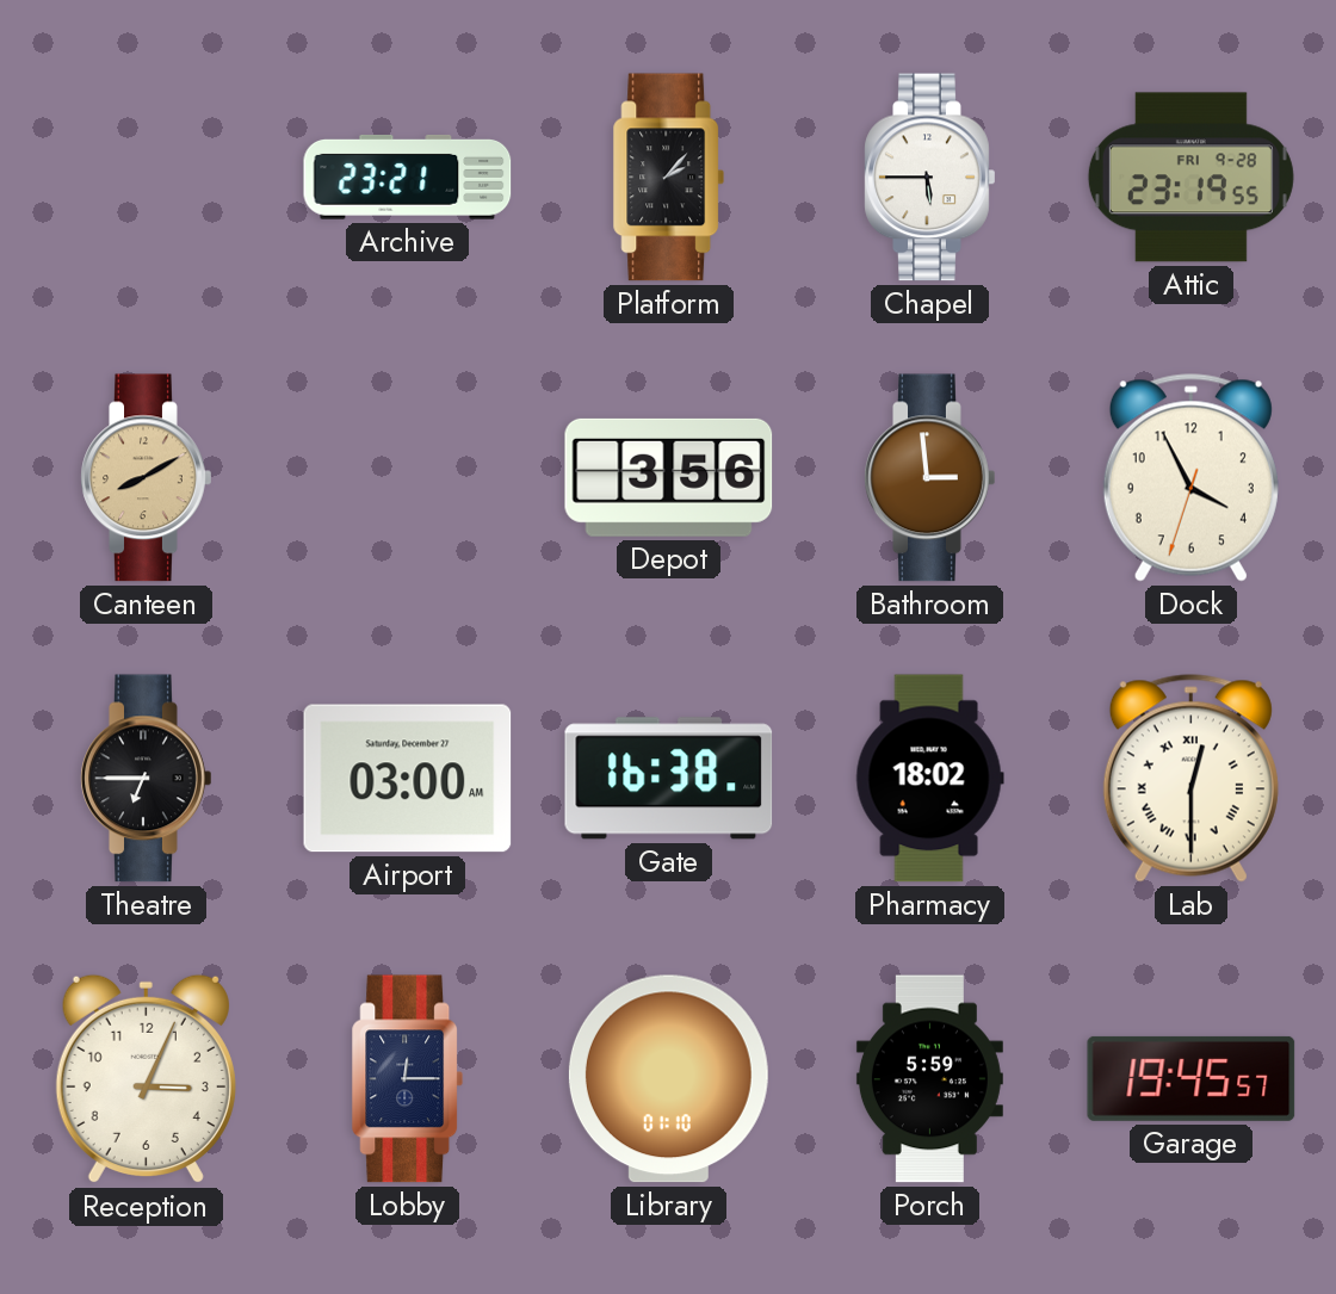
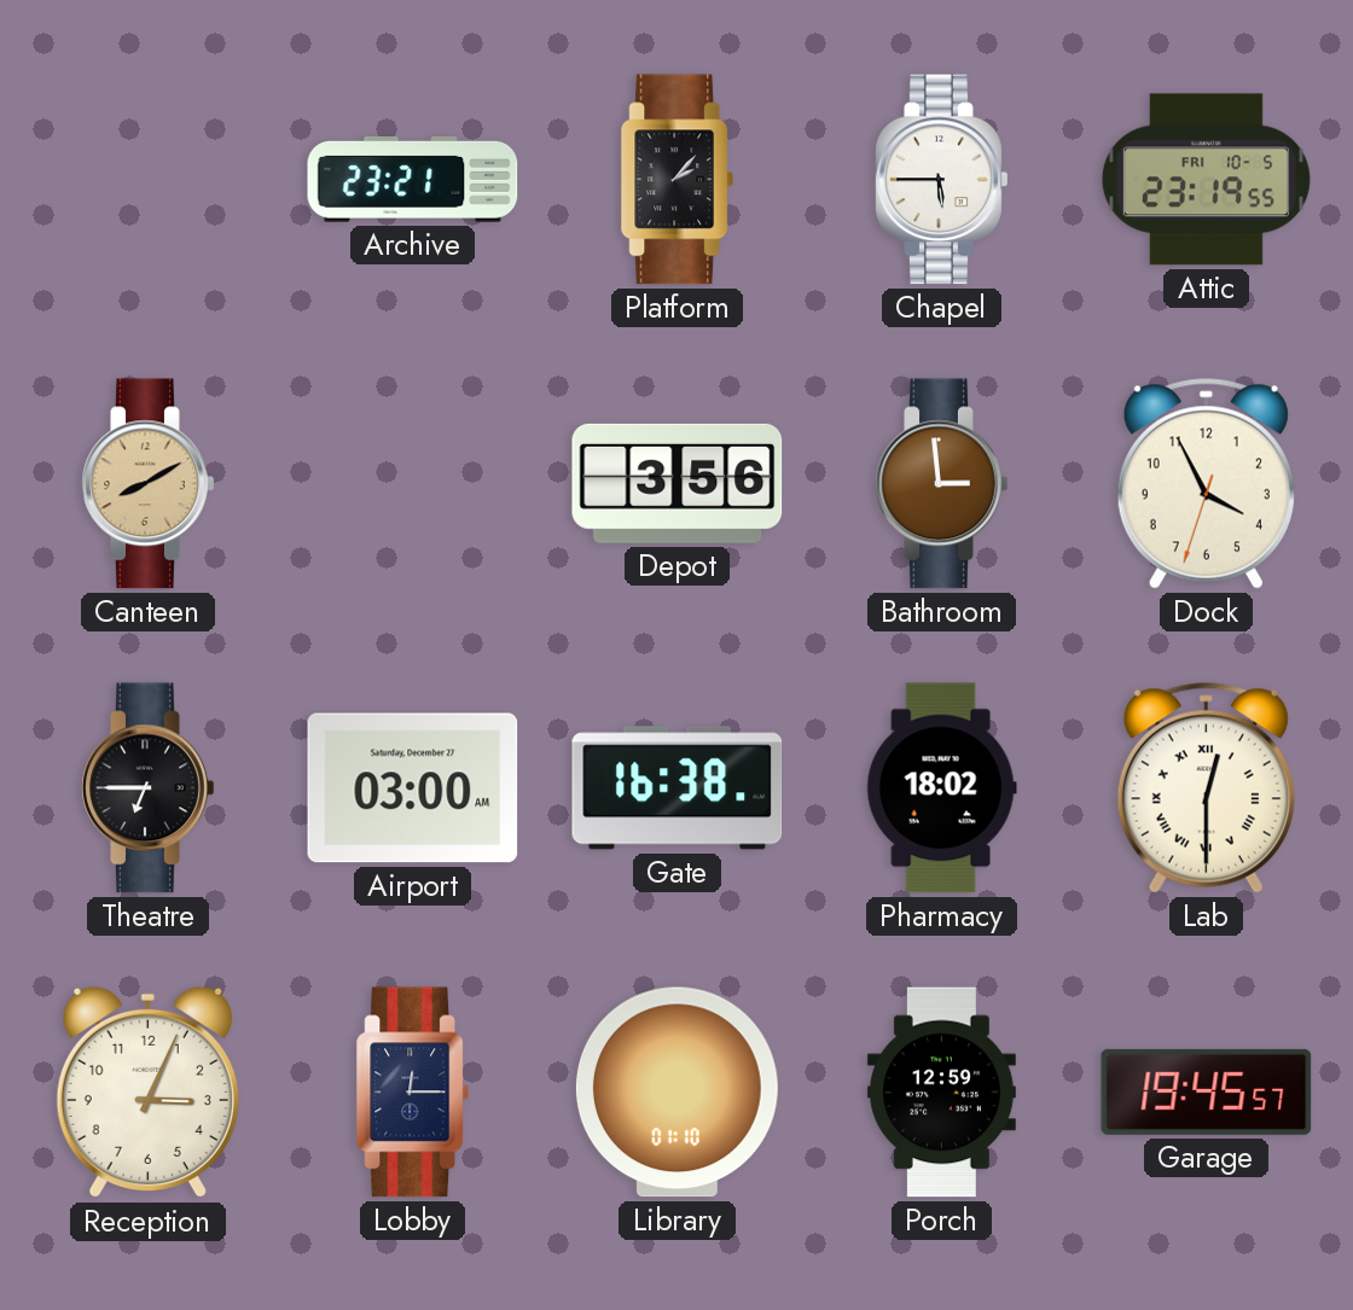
Attic date: FRI 9-28 -> FRI 10-5
Porch: 5:59 -> 12:59
